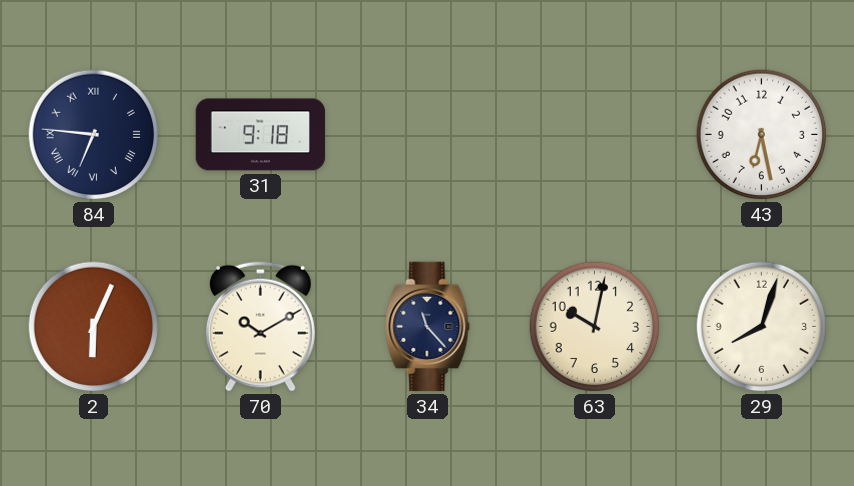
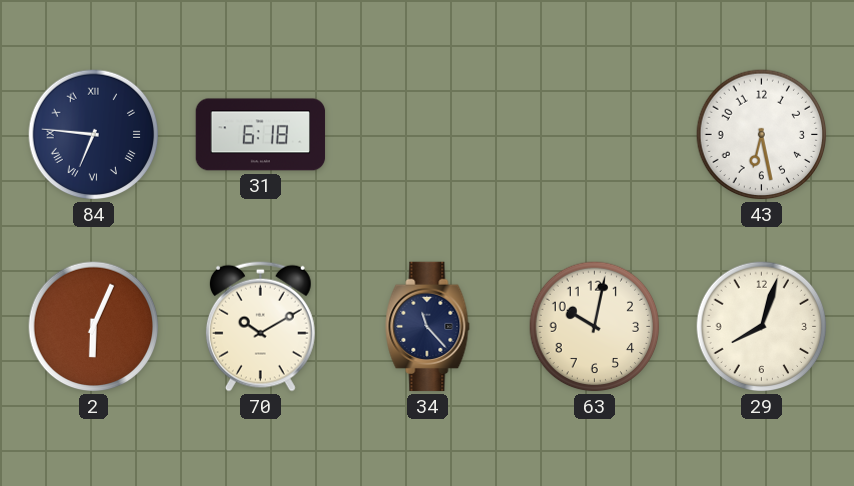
31: 9:18 -> 6:18
